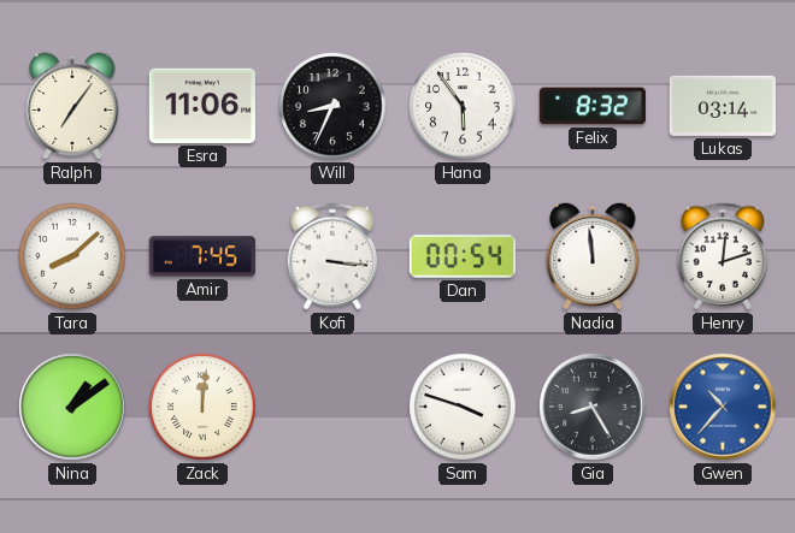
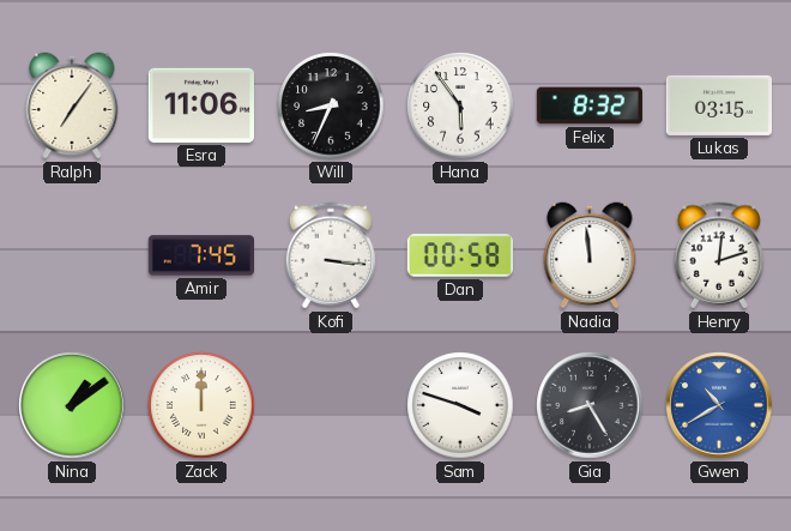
Lukas: 03:14 -> 03:15
Tara: 8:08 -> none
Dan: 00:54 -> 00:58
Zack: 12:01 -> 12:00
Gwen: 10:37 -> 10:40
